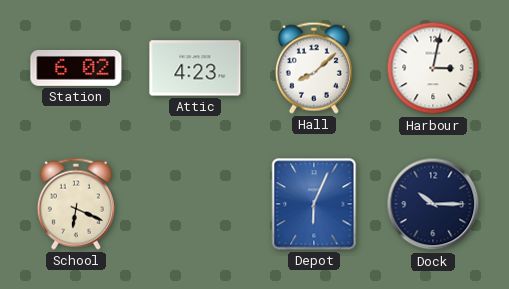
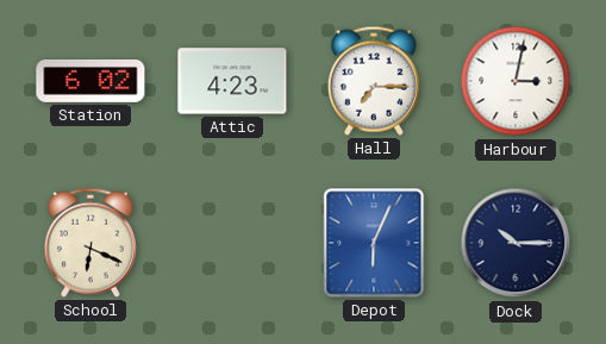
Hall: 8:08 -> 7:15
